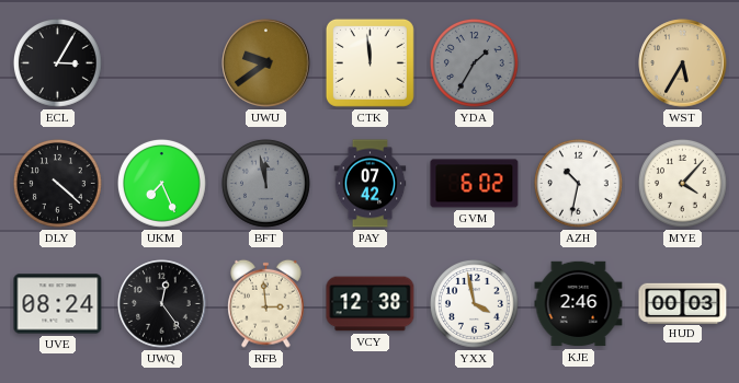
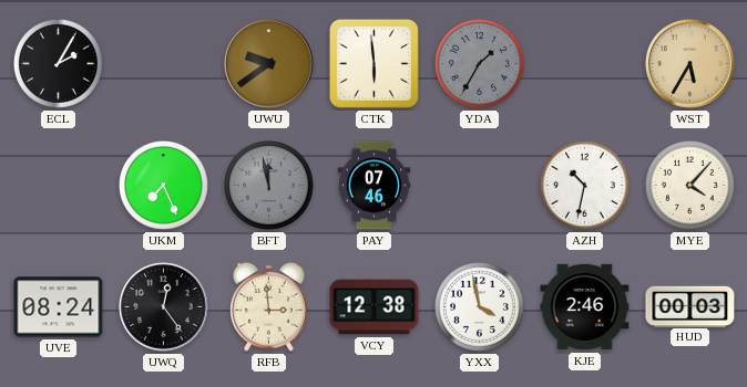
ECL: 3:05 -> 2:05
CTK: 11:59 -> 5:59
DLY: 4:22 -> none
PAY: 07:42 -> 07:46
GVM: 6:02 -> none
